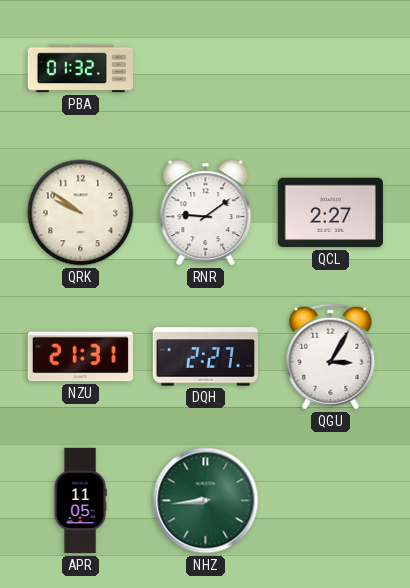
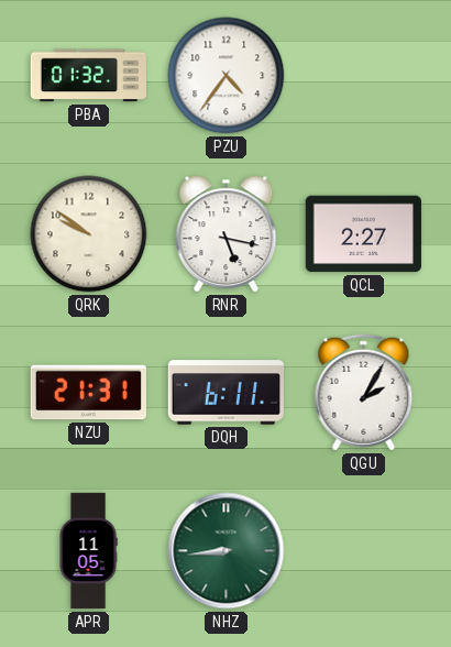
PZU: none -> 4:36
RNR: 9:09 -> 5:17
DQH: 2:27 -> 6:11
QGU: 3:05 -> 2:05
